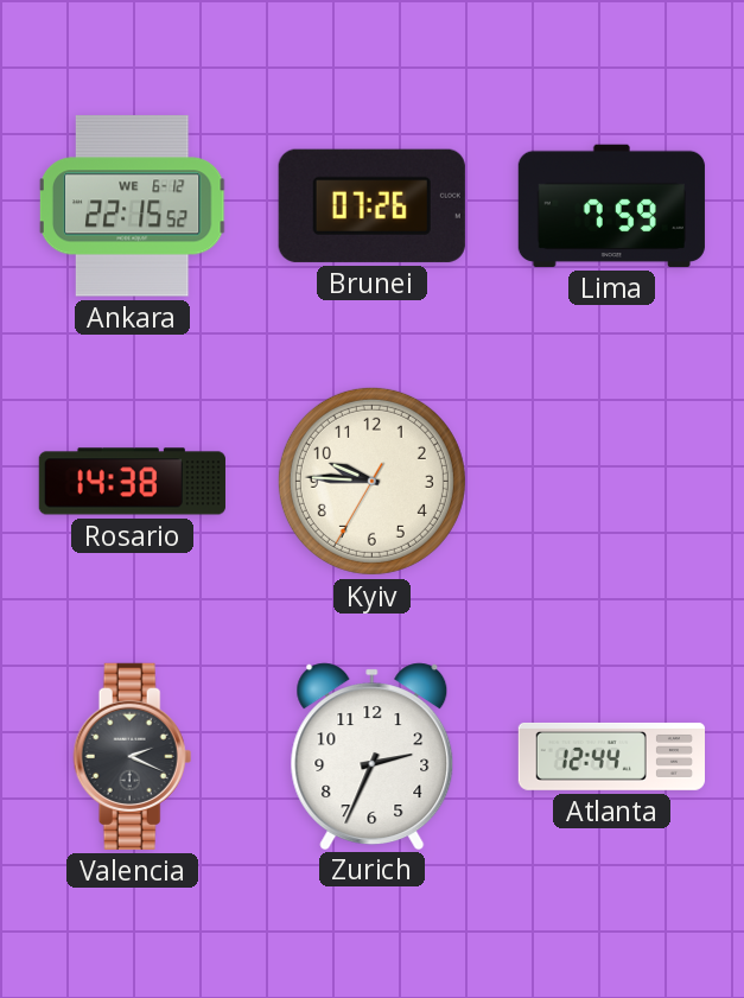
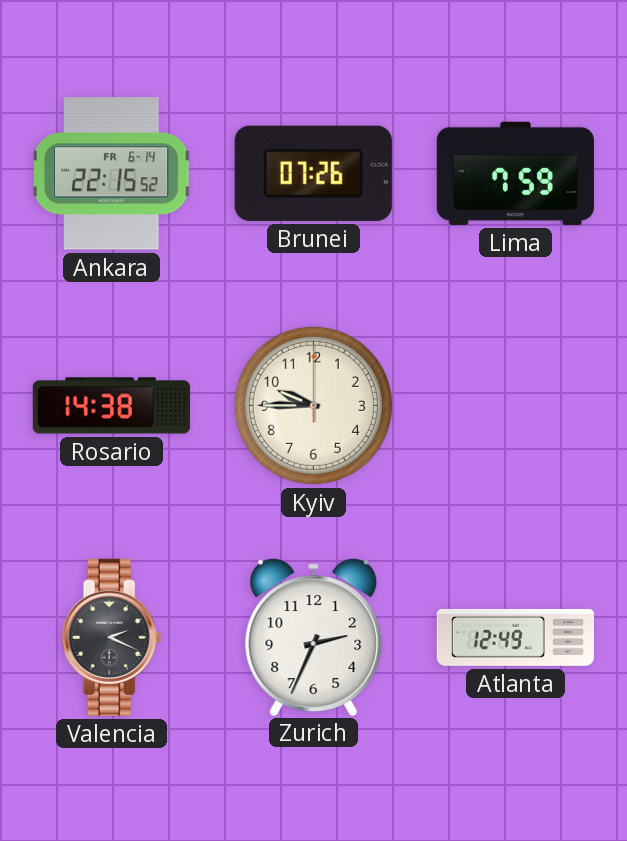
Ankara date: WE 6-12 -> FR 6-14
Kyiv: 9:45:35 -> 9:45:00
Atlanta: 12:44 -> 12:49
